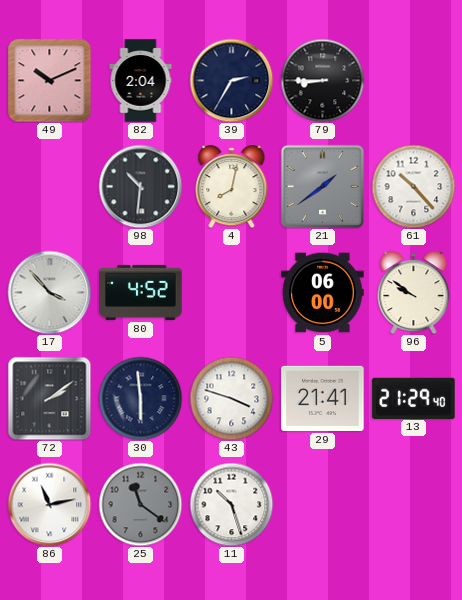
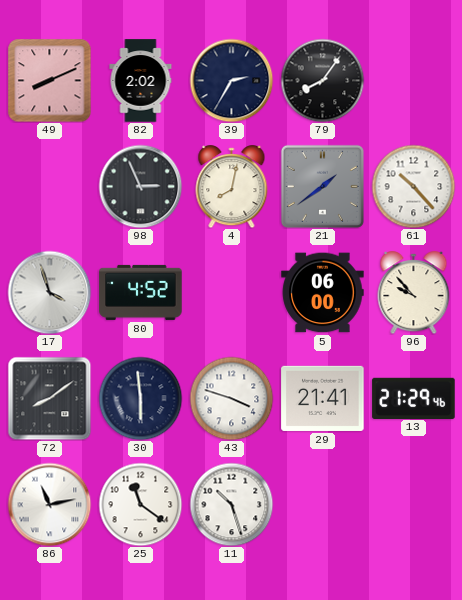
49: 10:11 -> 8:11
82: 2:04 -> 2:02
79: 8:45 -> 8:06
98: 10:31 -> 2:56
17: 3:53 -> 3:57
96: 9:51 -> 9:53
72: 2:09 -> 8:09
13: 21:29:40 -> 21:29:46
25 dial: grey -> white
